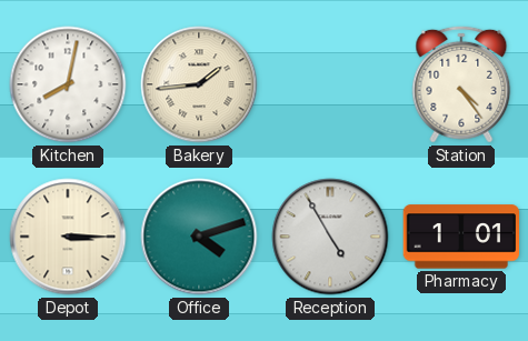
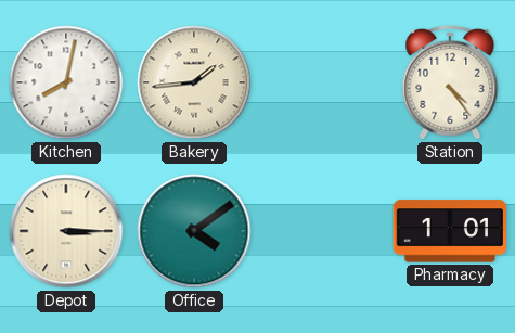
Office: 4:12 -> 4:09
Reception: 4:55 -> none
